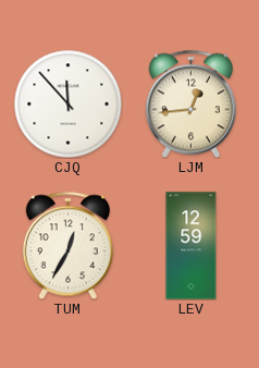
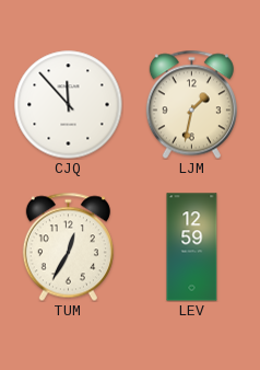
LJM: 12:44 -> 1:32
